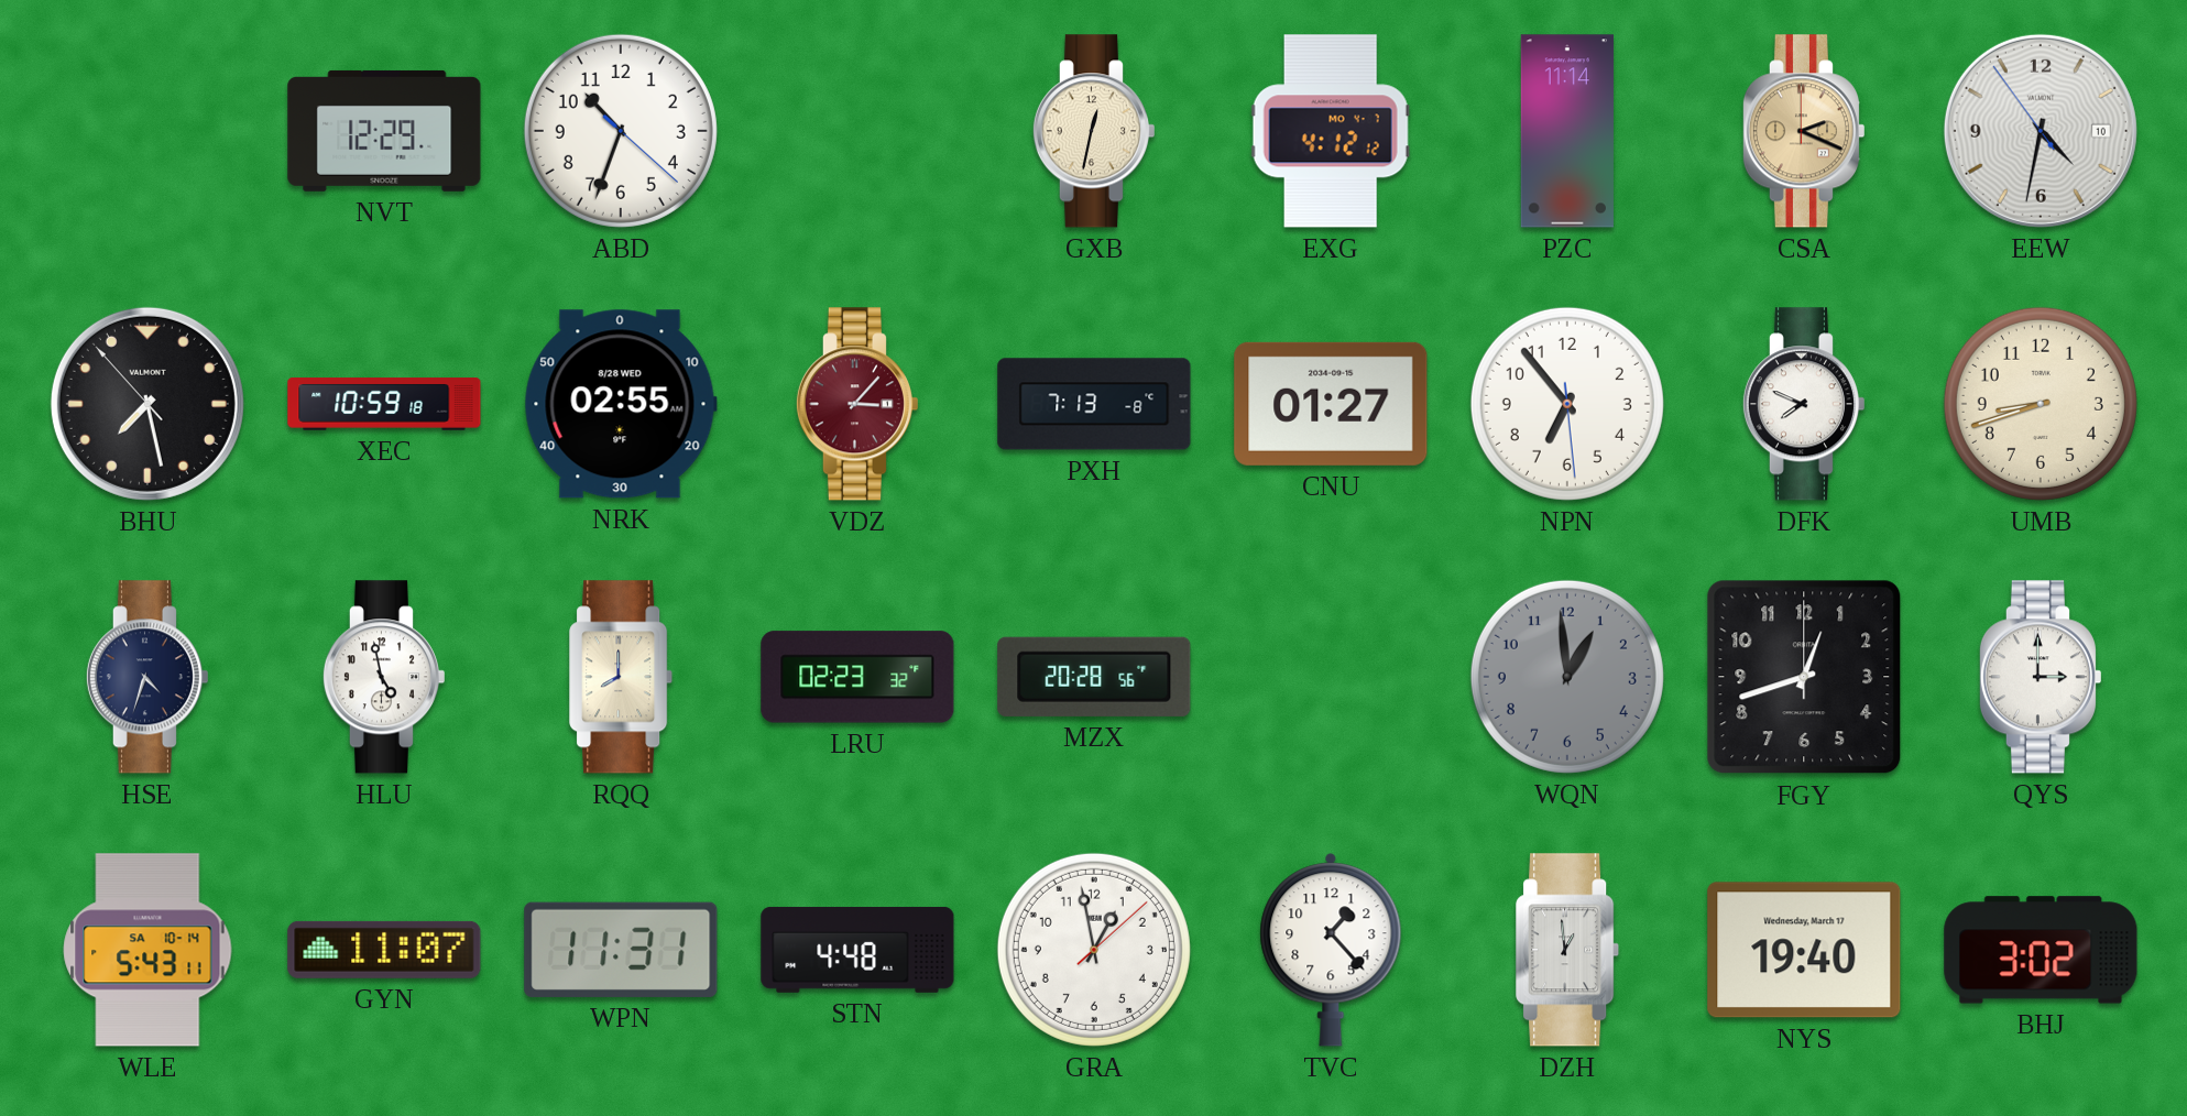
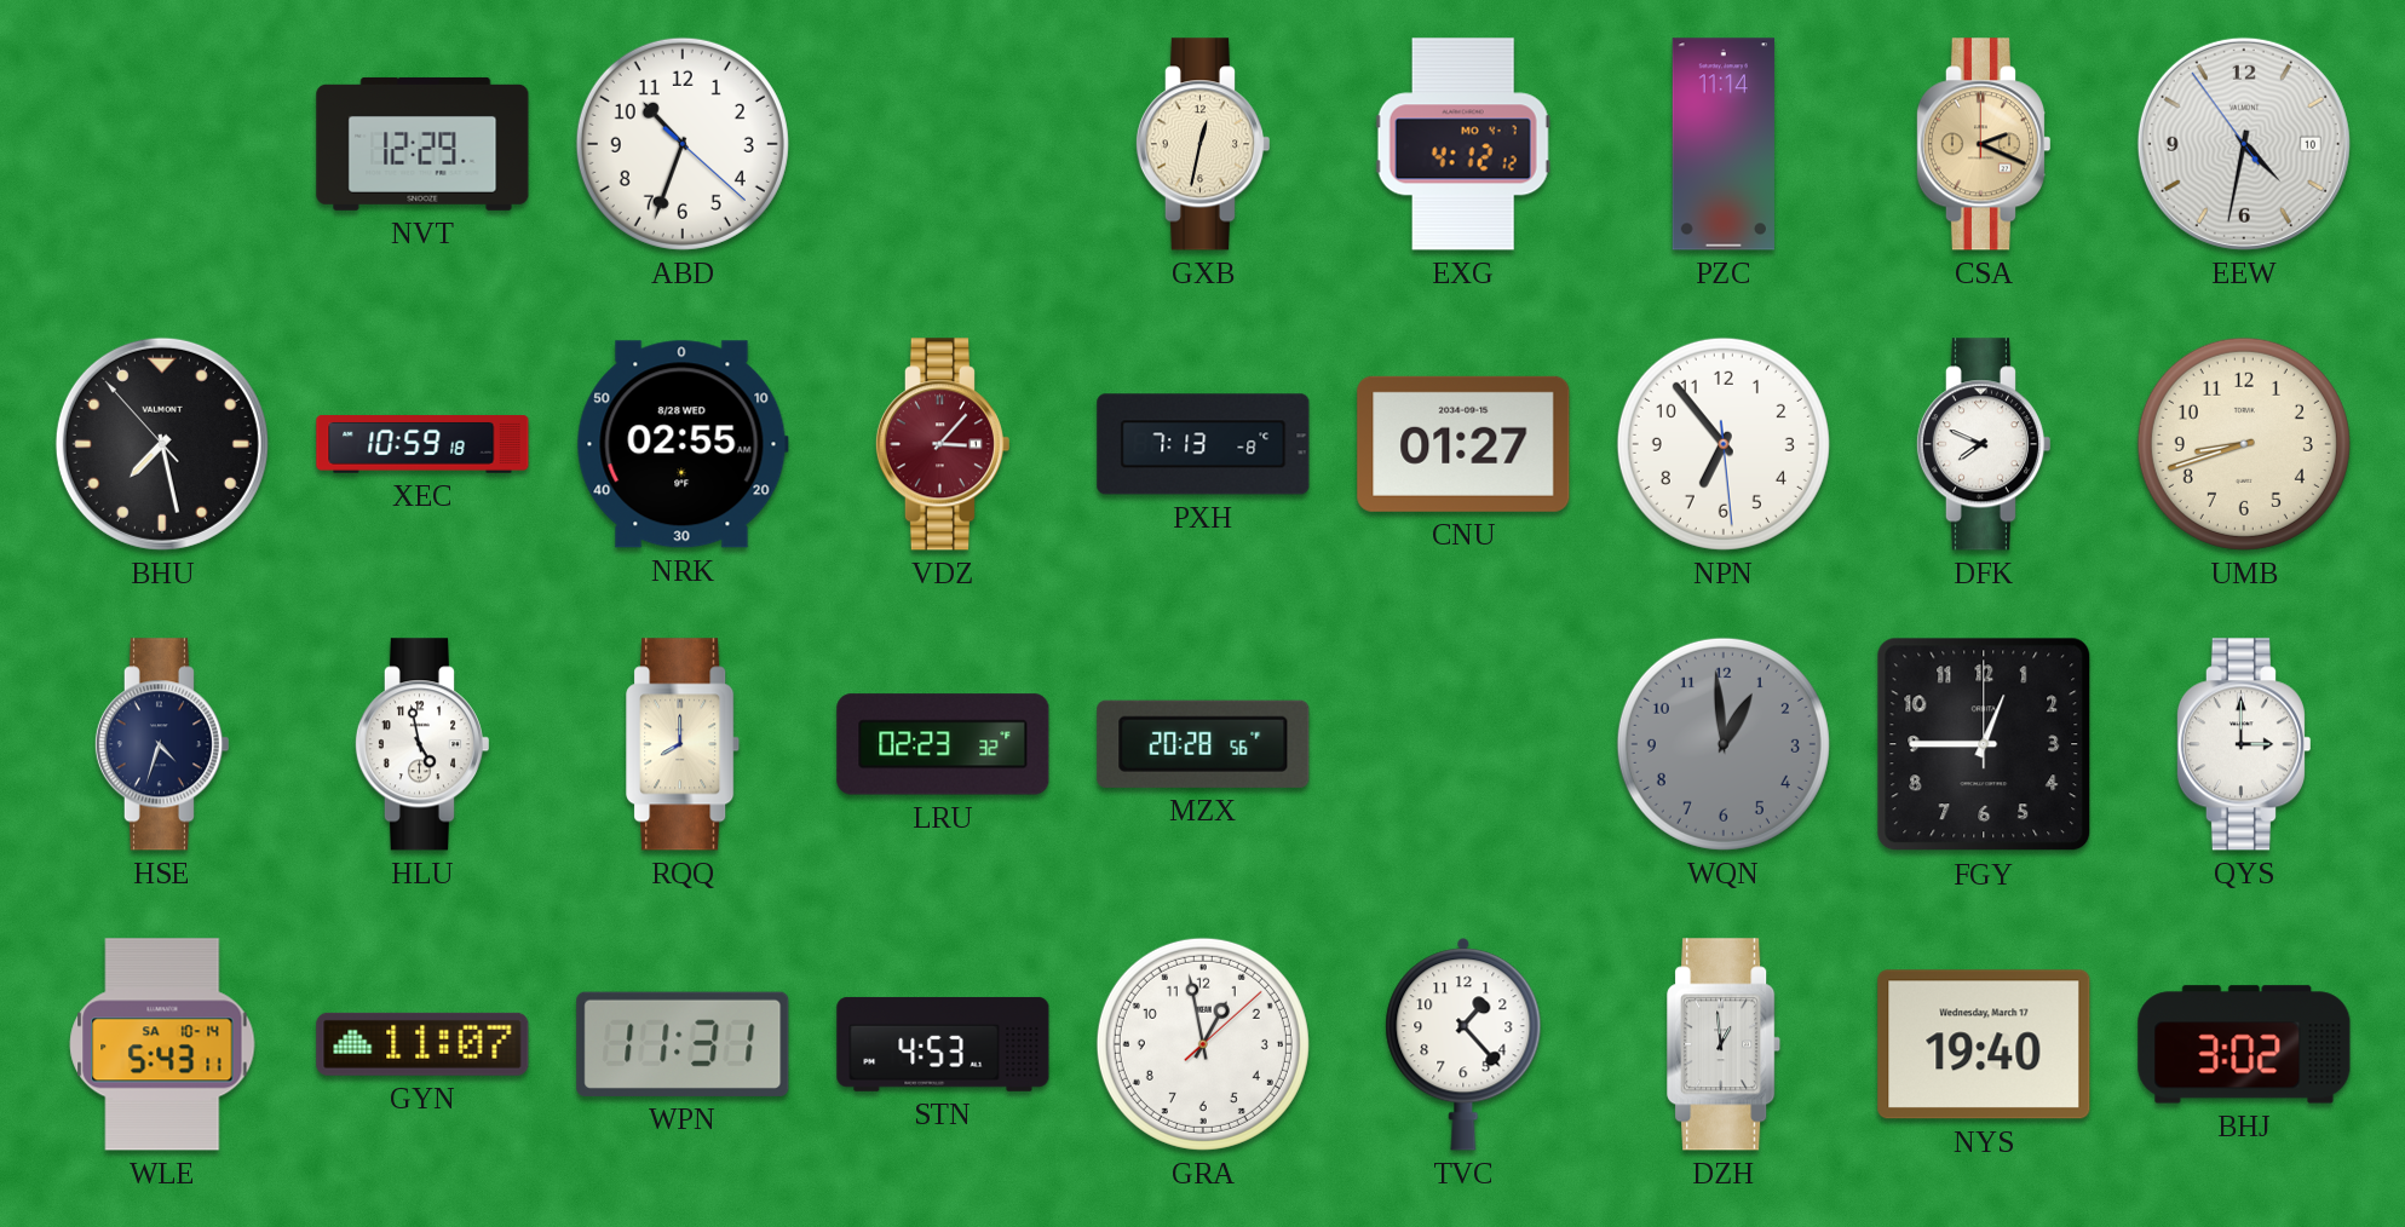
FGY: 12:42 -> 12:45
STN: 4:48 -> 4:53
